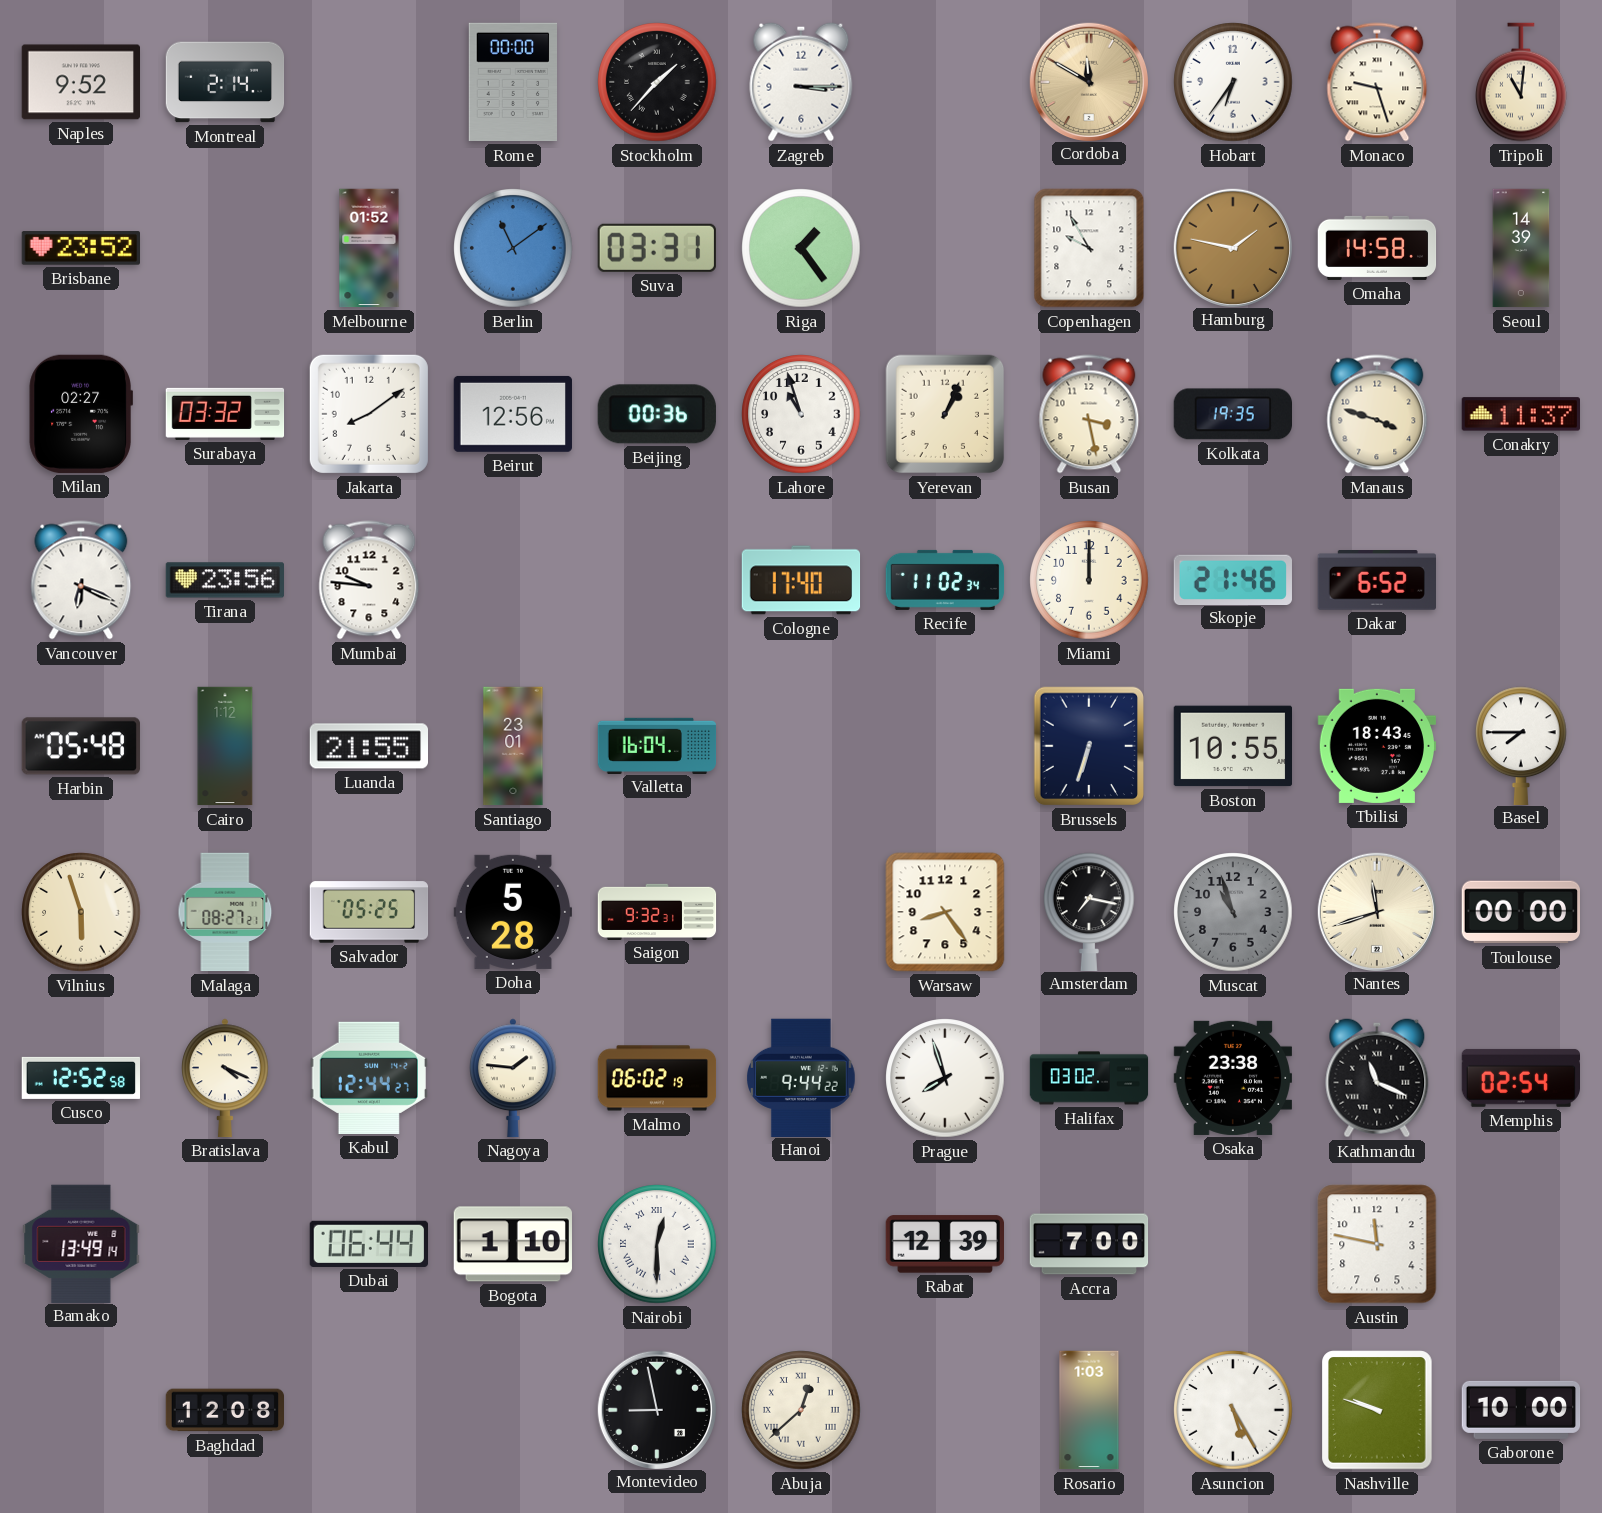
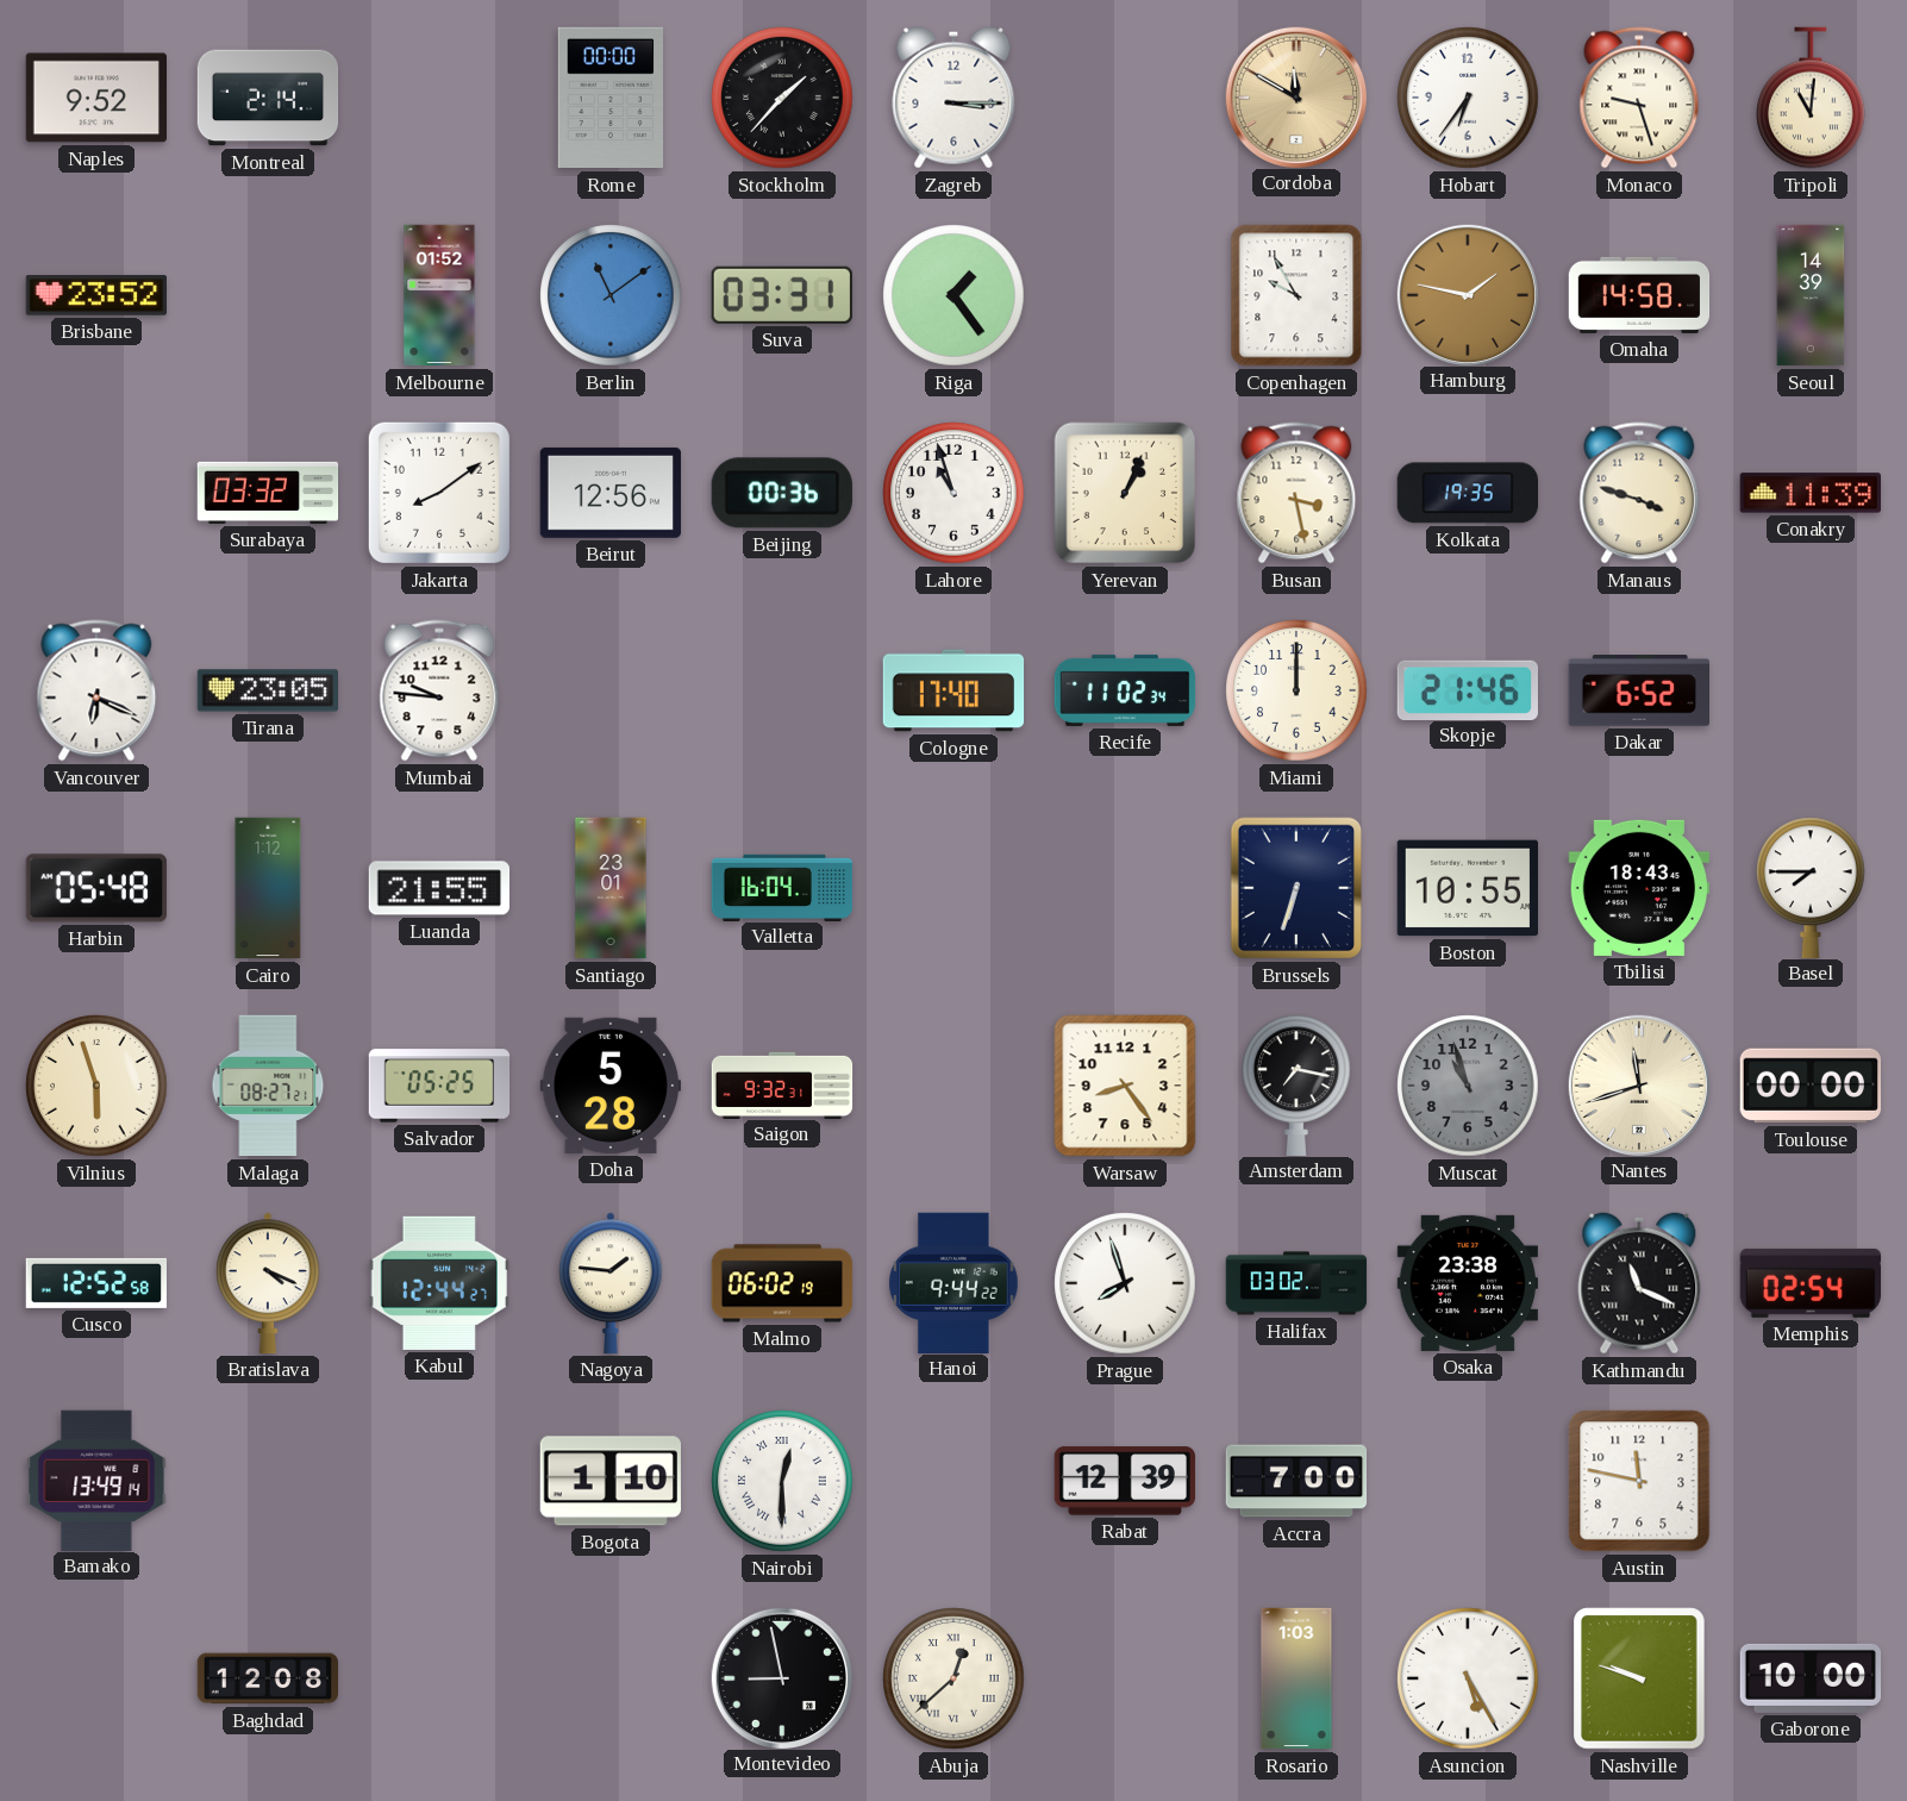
Milan: 02:27 -> none
Conakry: 11:37 -> 11:39
Tirana: 23:56 -> 23:05
Dubai: 06:44 -> none
